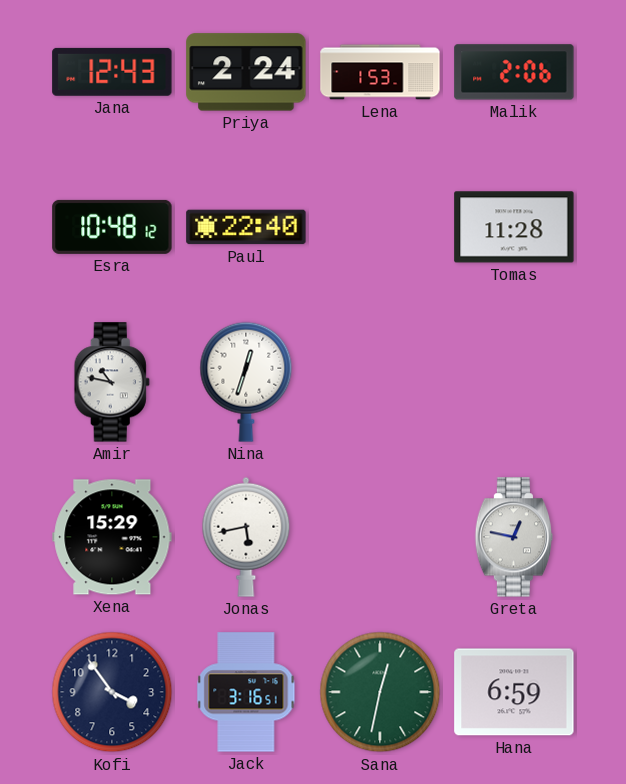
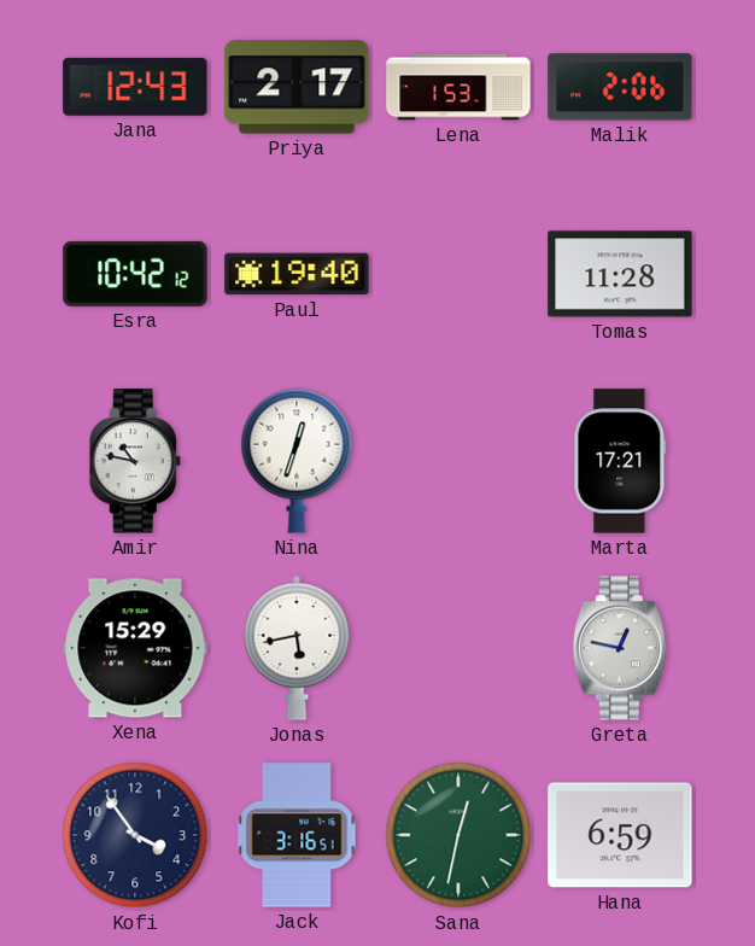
Priya: 2:24 -> 2:17
Esra: 10:48 -> 10:42
Paul: 22:40 -> 19:40
Marta: none -> 17:21
